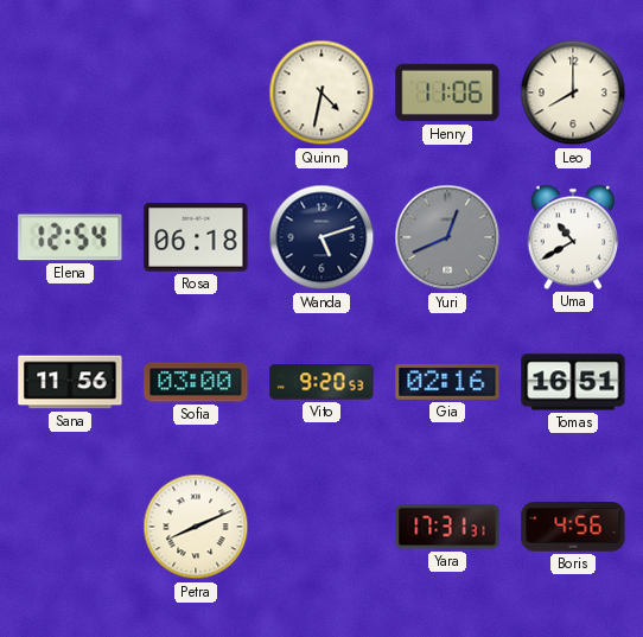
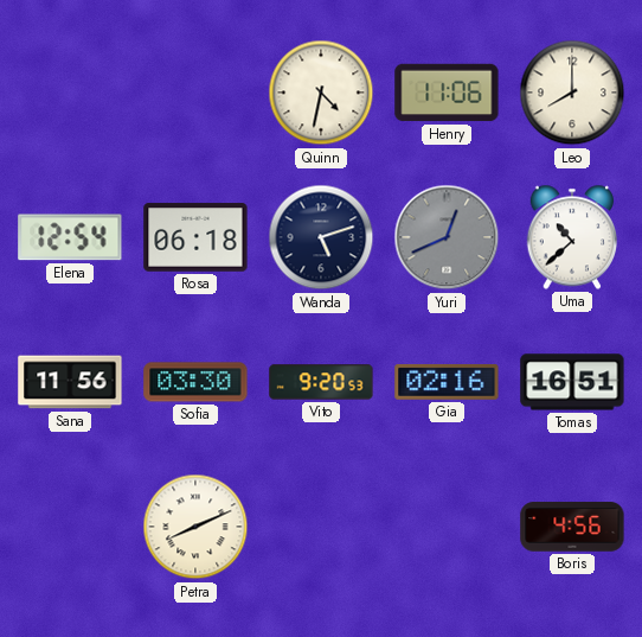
Uma: 10:40 -> 10:38
Sofia: 03:00 -> 03:30
Yara: 17:31 -> none
